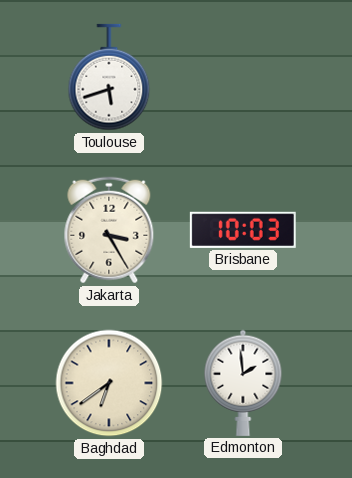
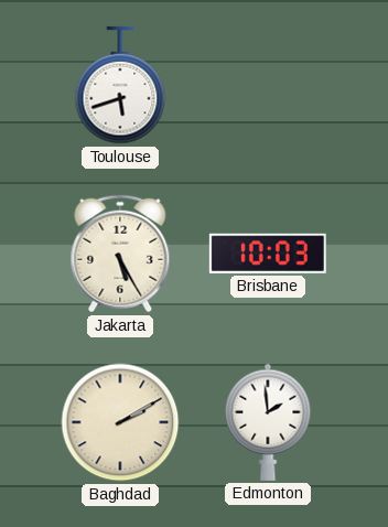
Jakarta: 3:25 -> 5:25
Baghdad: 6:39 -> 2:10
